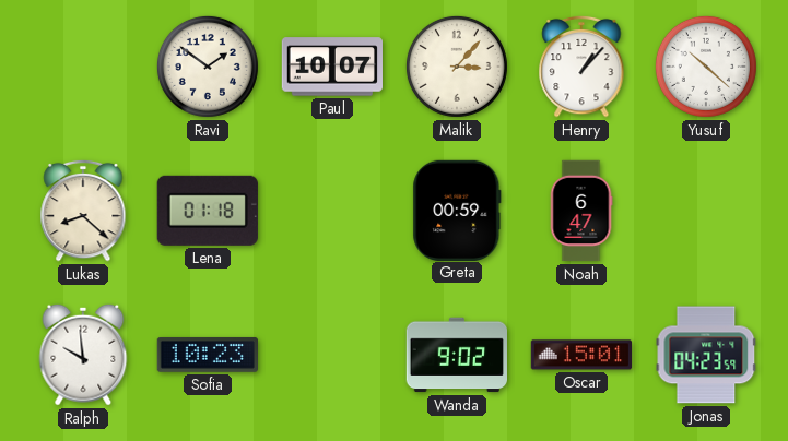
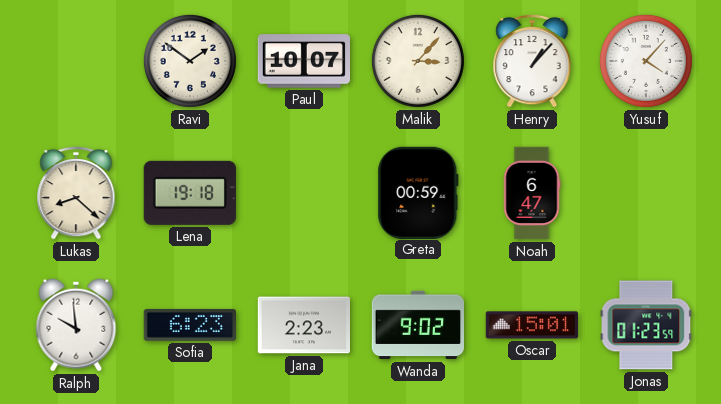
Yusuf: 10:22 -> 4:07
Lena: 01:18 -> 19:18
Sofia: 10:23 -> 6:23
Jana: none -> 2:23
Jonas: 04:23 -> 01:23
